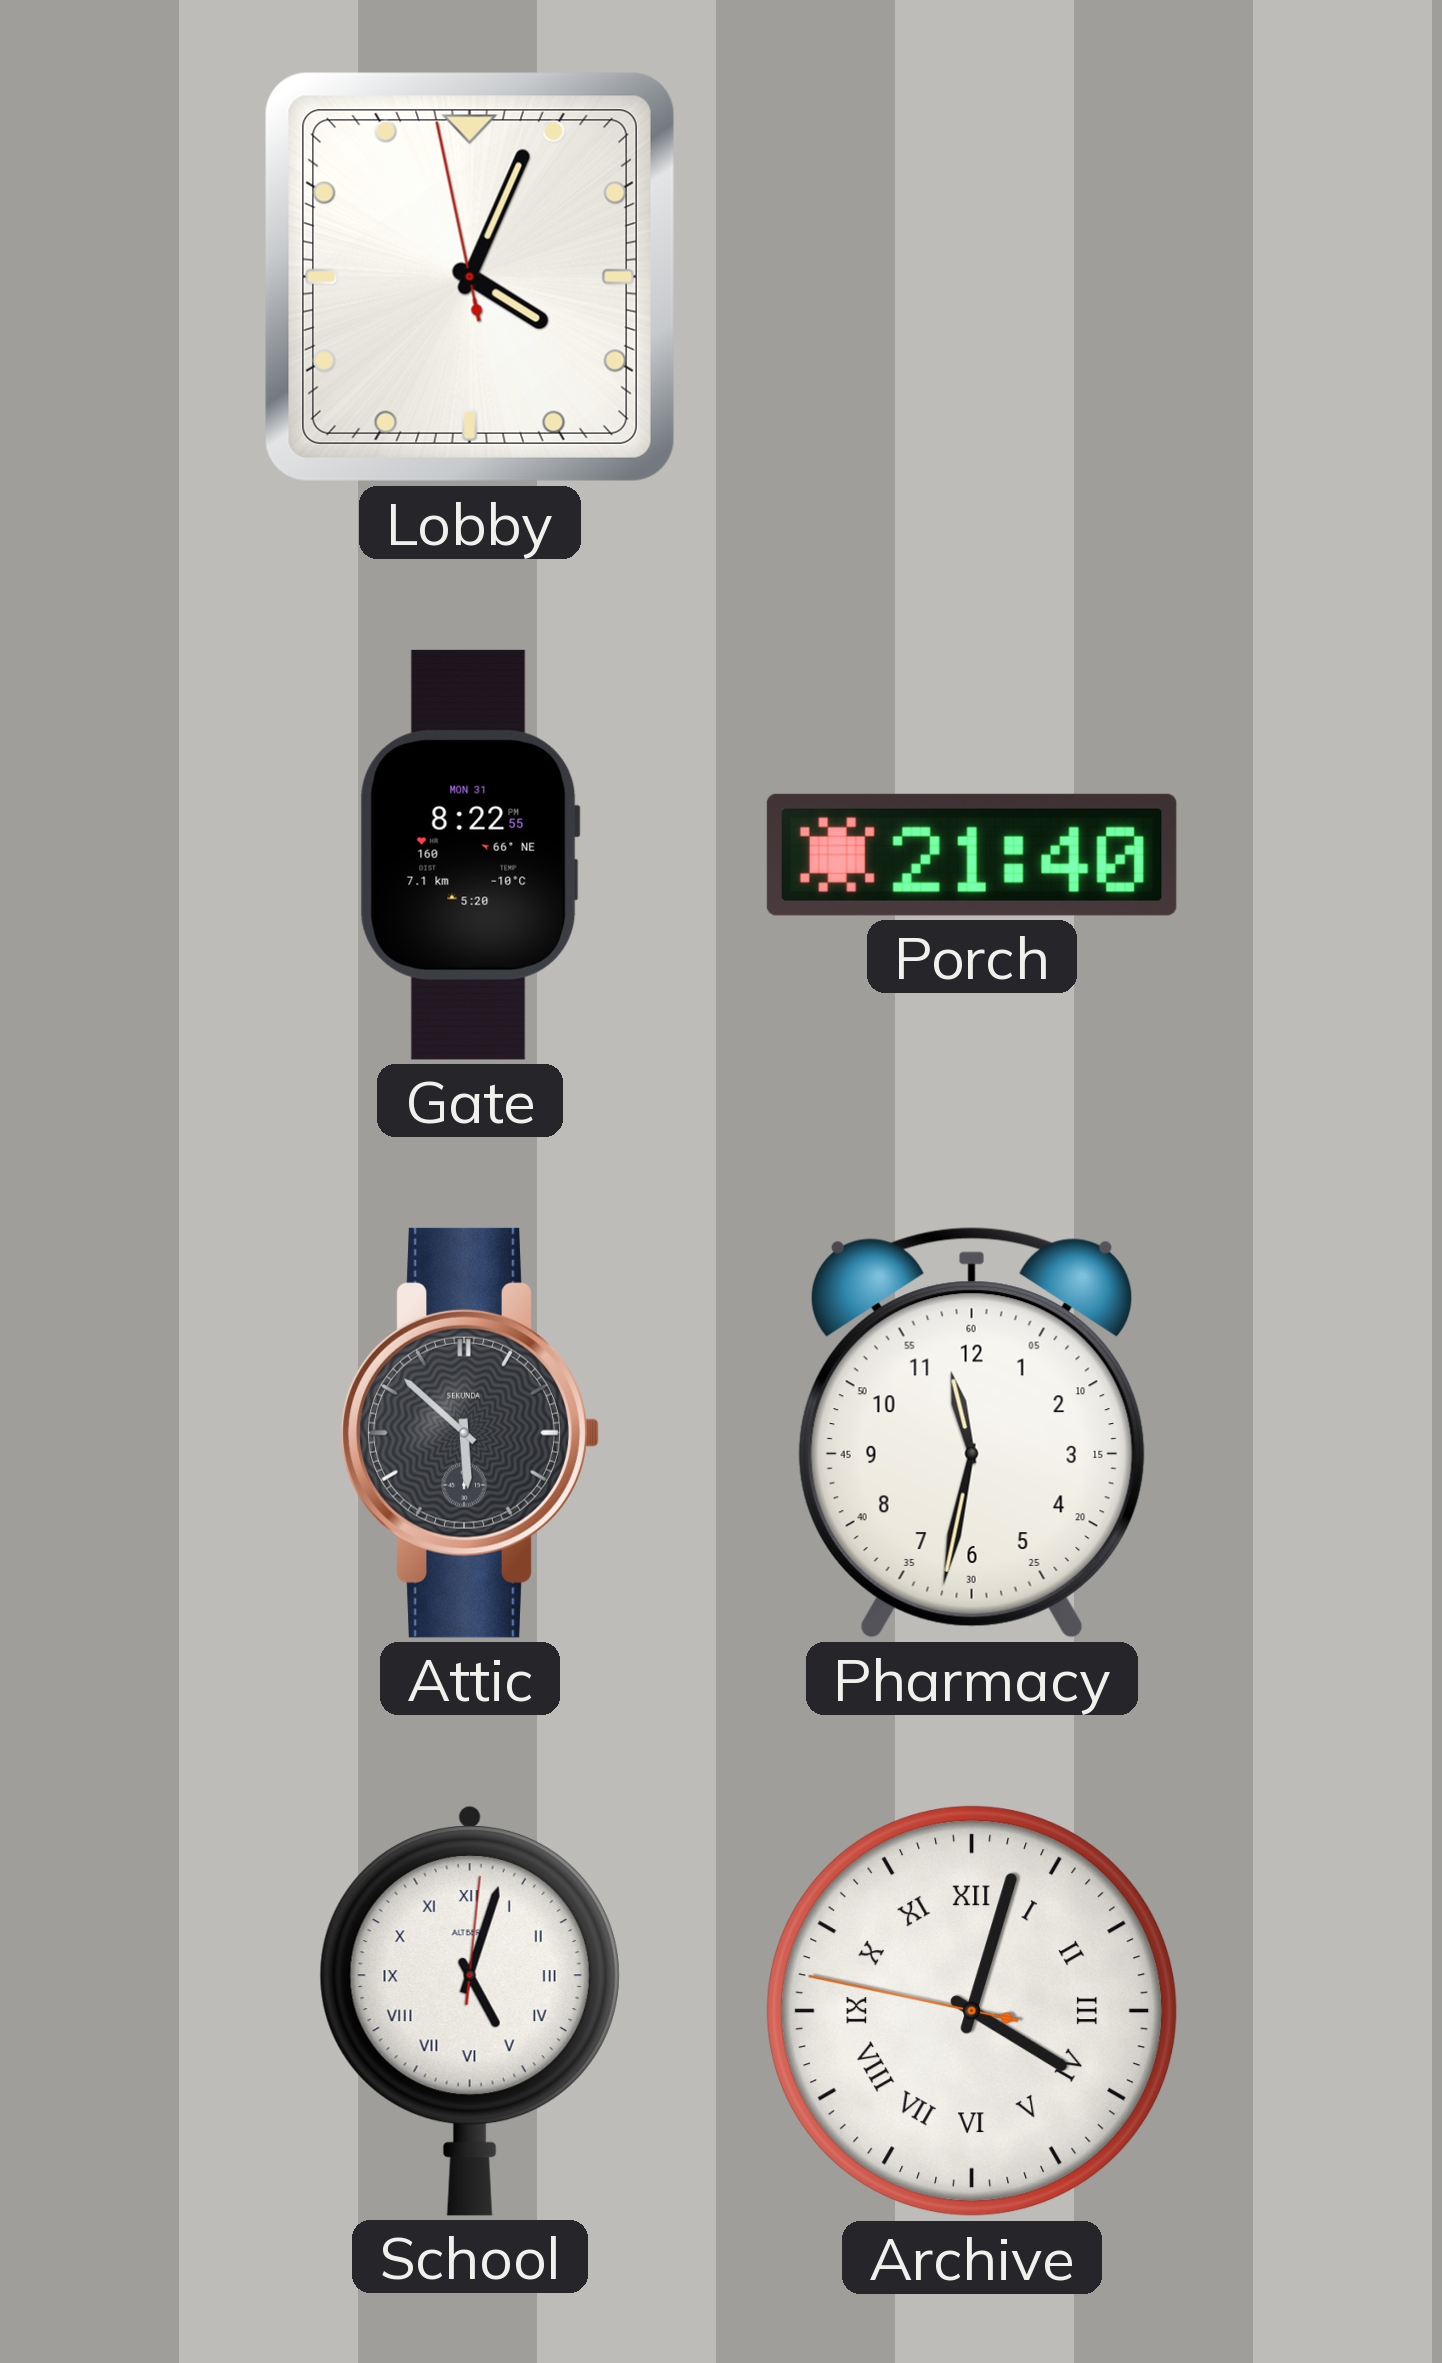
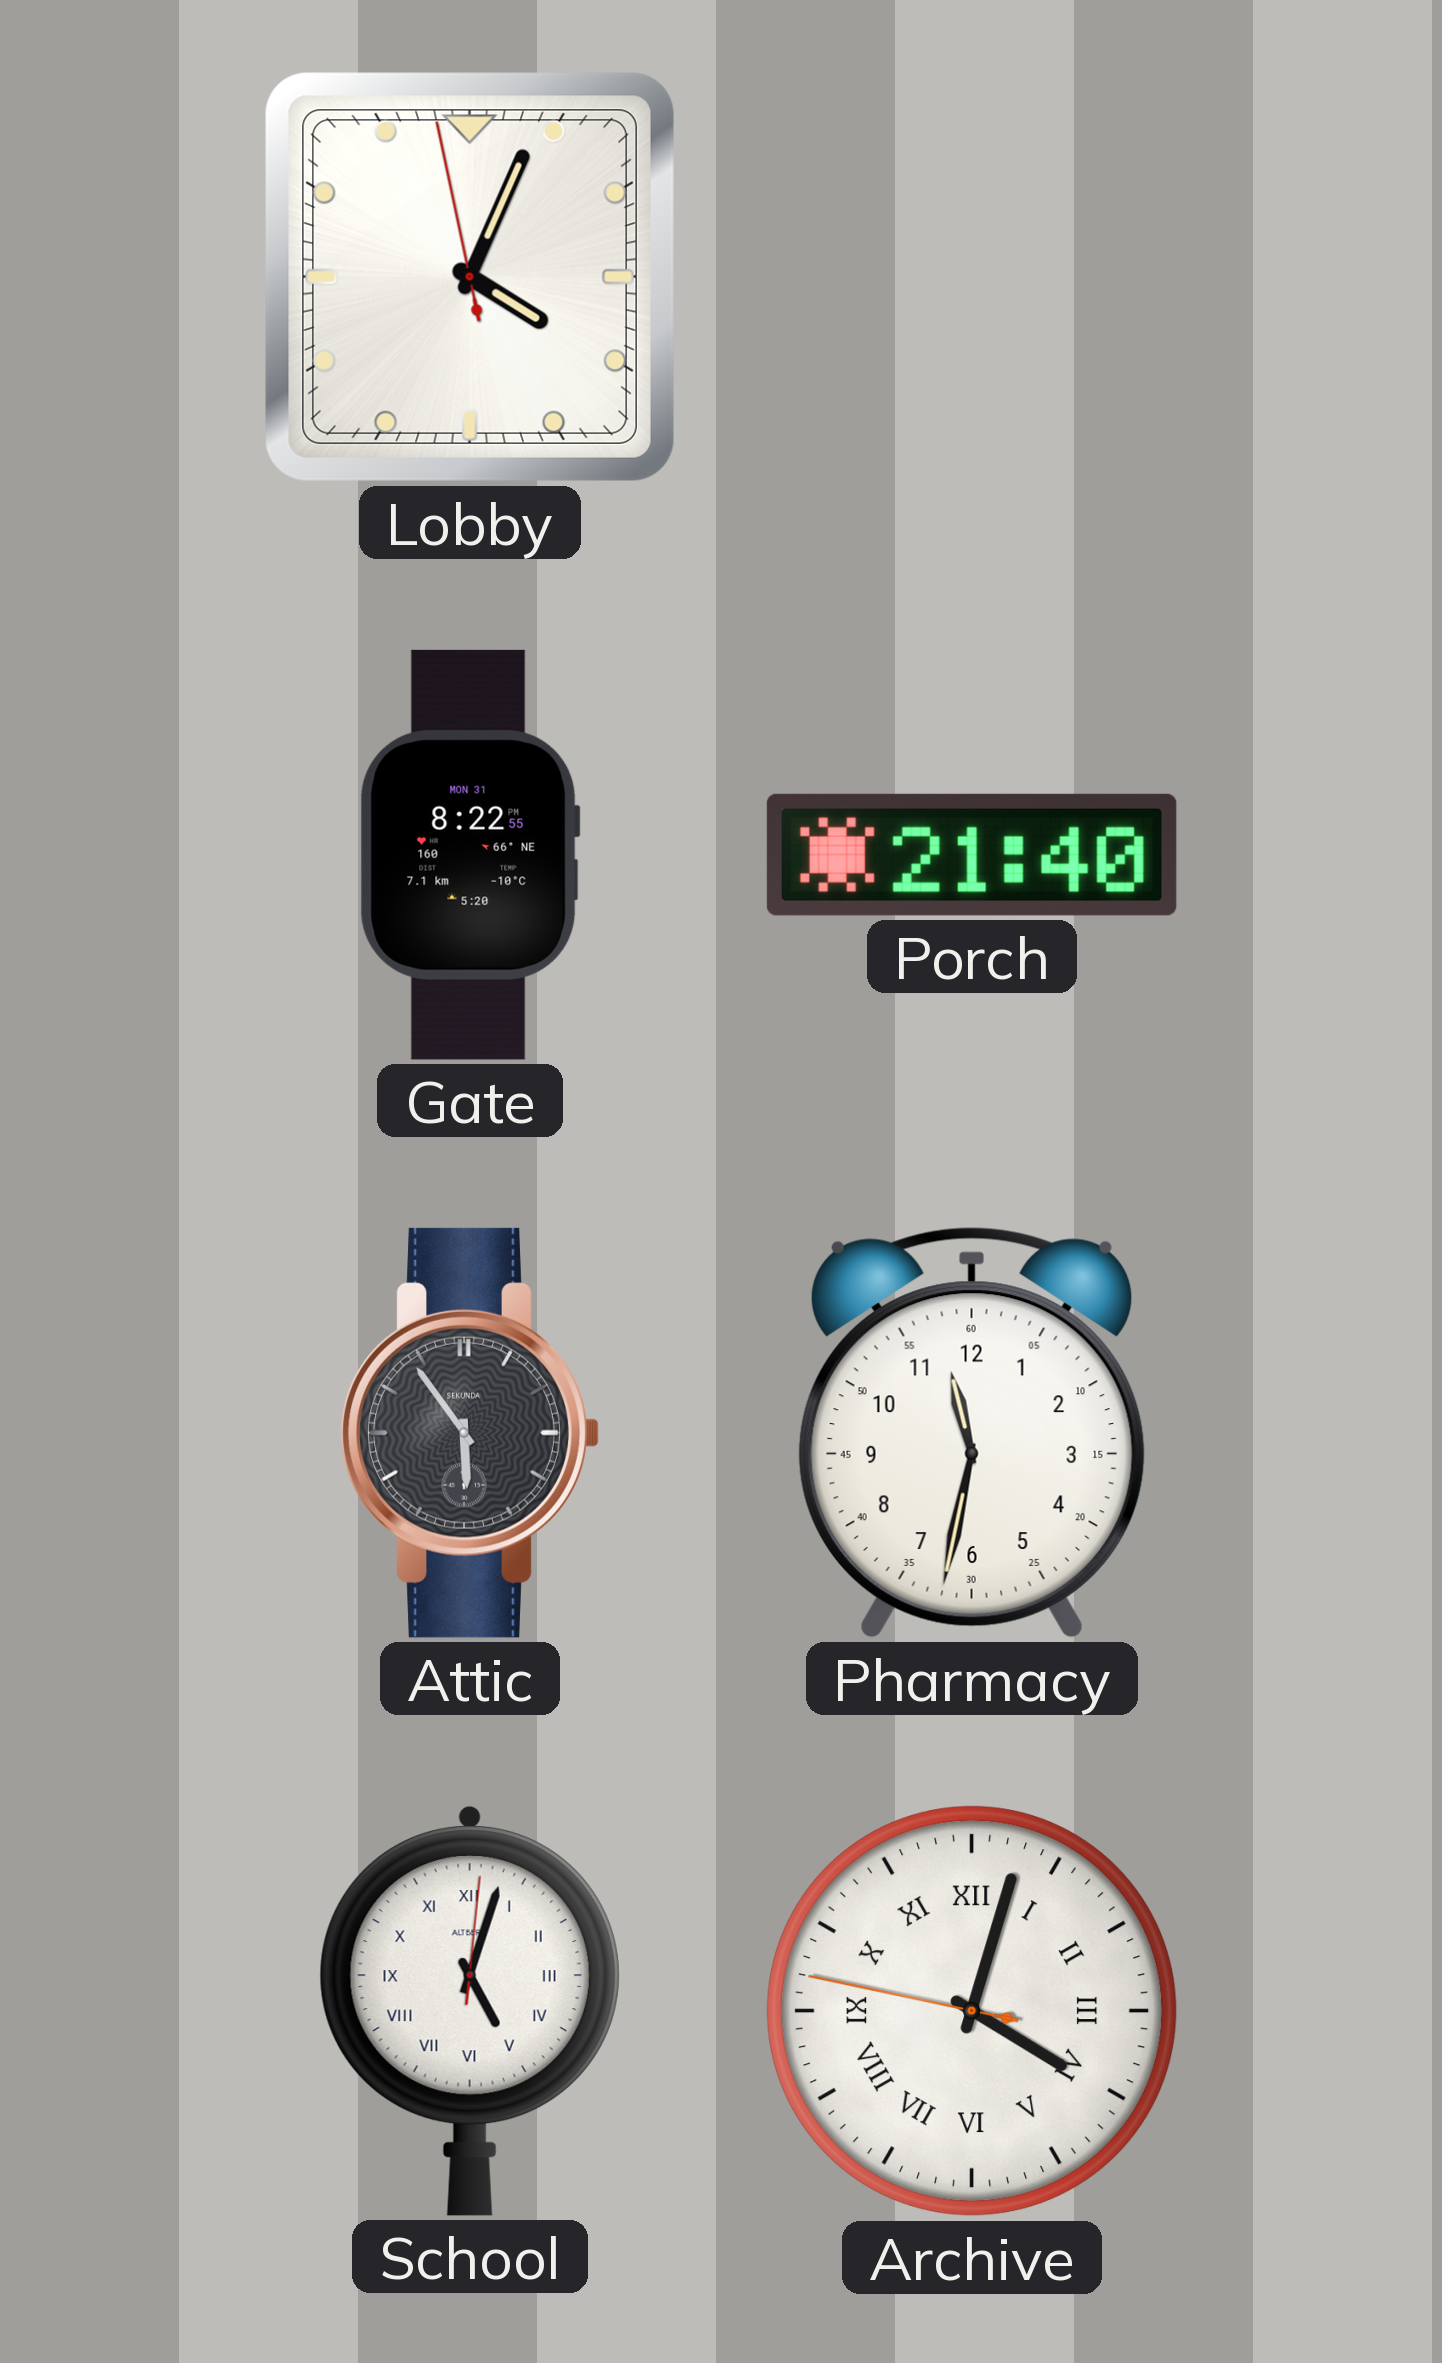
Attic: 5:52 -> 5:54
